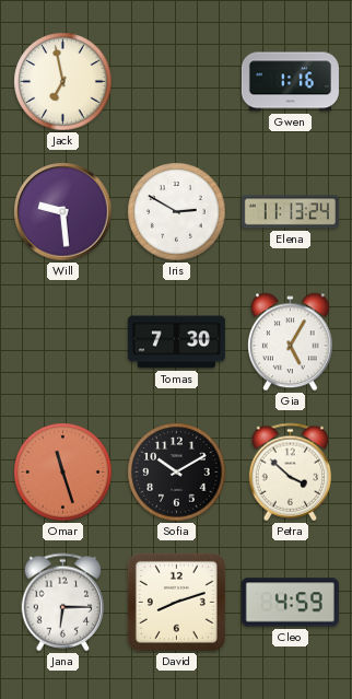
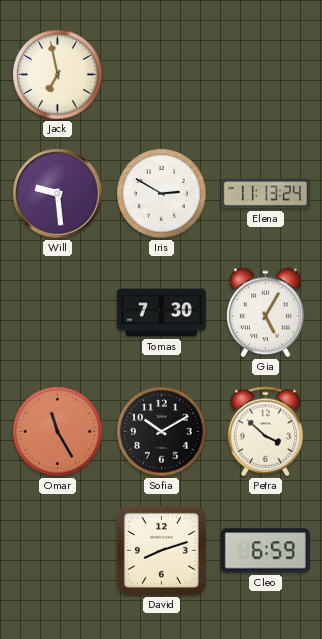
Gwen: 1:16 -> none
Omar: 11:27 -> 11:25
Jana: 6:15 -> none
Cleo: 4:59 -> 6:59
